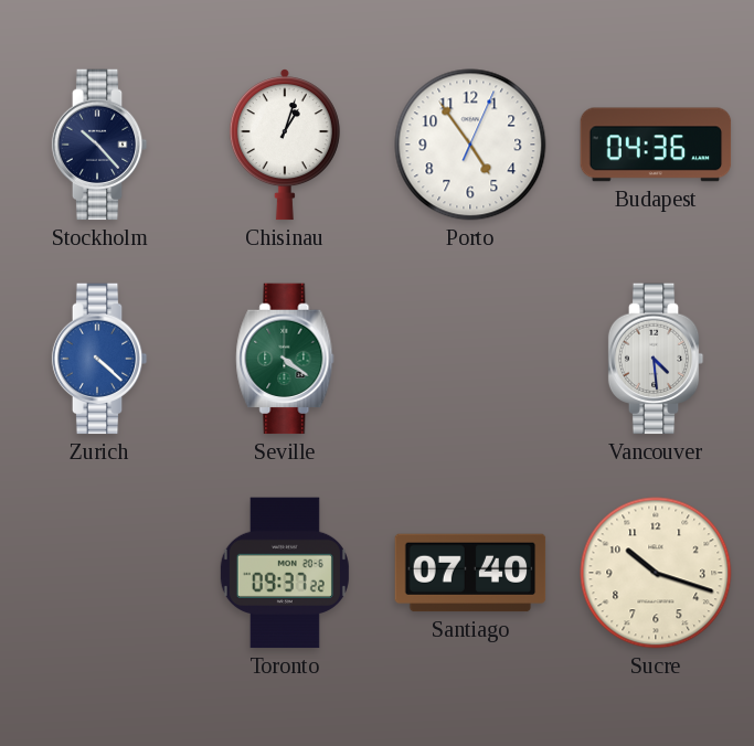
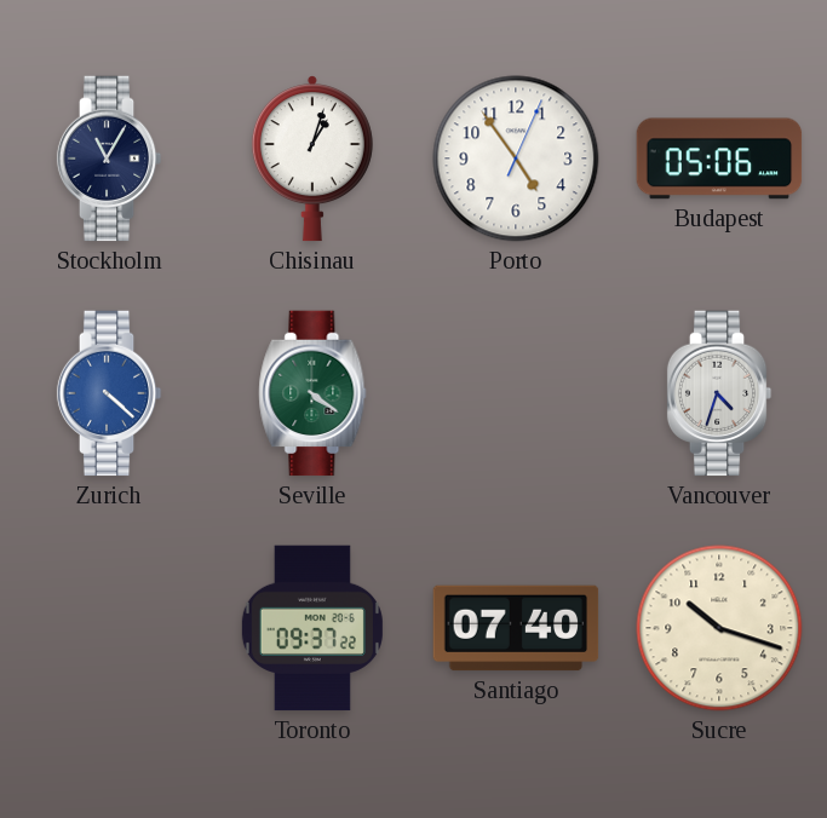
Stockholm: 10:23 -> 11:05
Budapest: 04:36 -> 05:06
Vancouver: 4:29 -> 4:33
